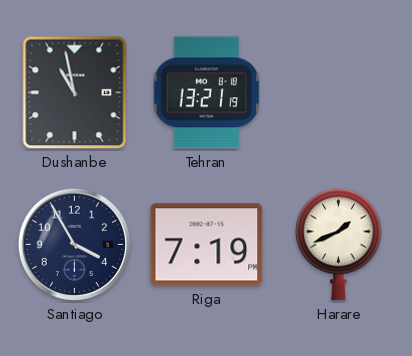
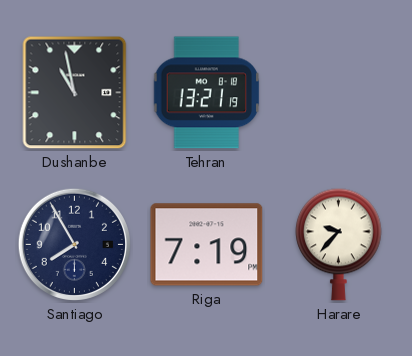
Santiago: 3:55 -> 7:55
Harare: 1:41 -> 9:37
